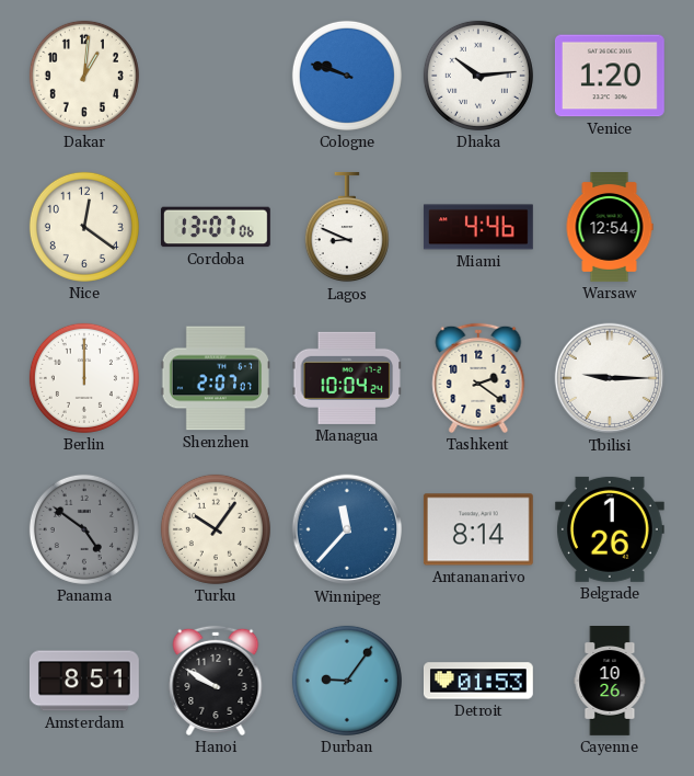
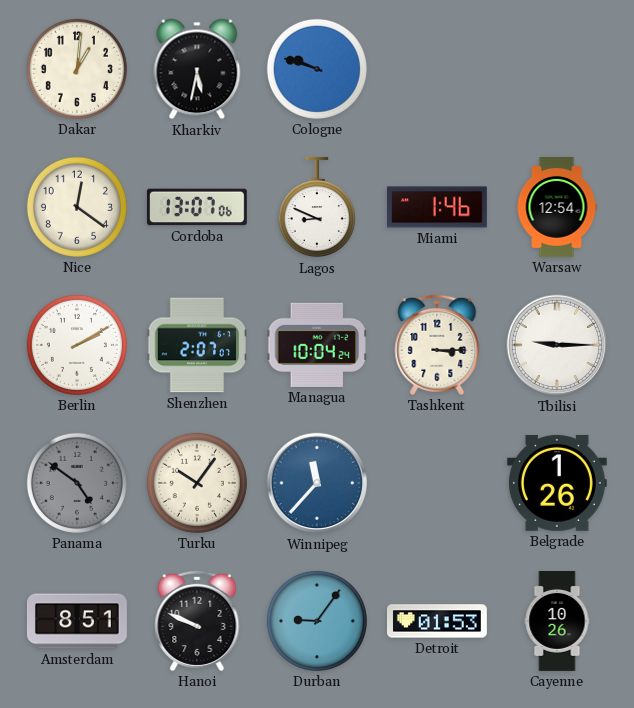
Kharkiv: none -> 5:32
Dhaka: 10:14 -> none
Venice: 1:20 -> none
Miami: 4:46 -> 1:46
Berlin: 12:00 -> 2:10
Tashkent: 2:21 -> 3:15
Antananarivo: 8:14 -> none
Hanoi: 9:50 -> 9:49
